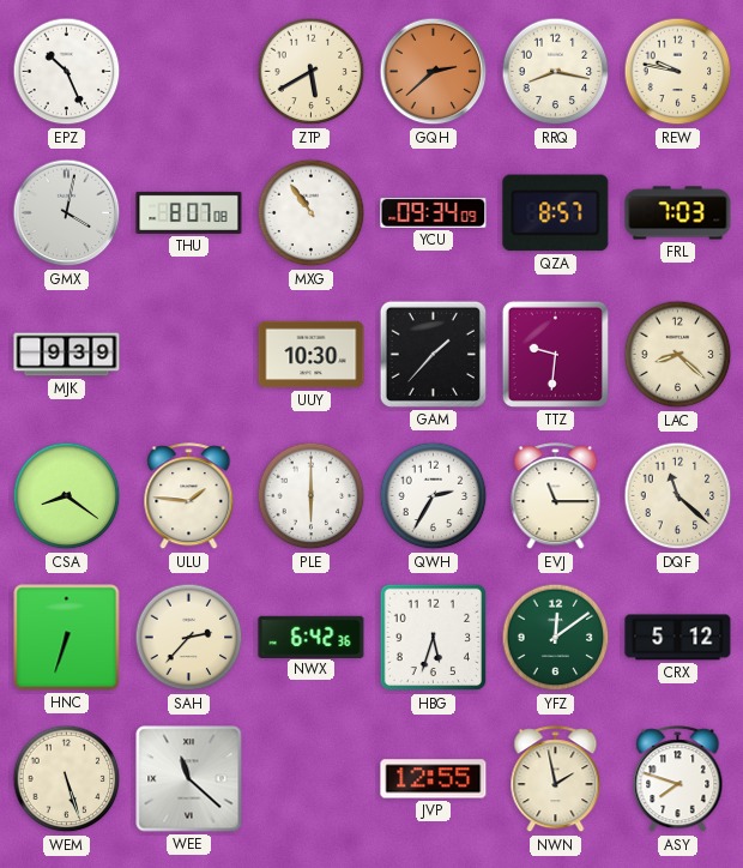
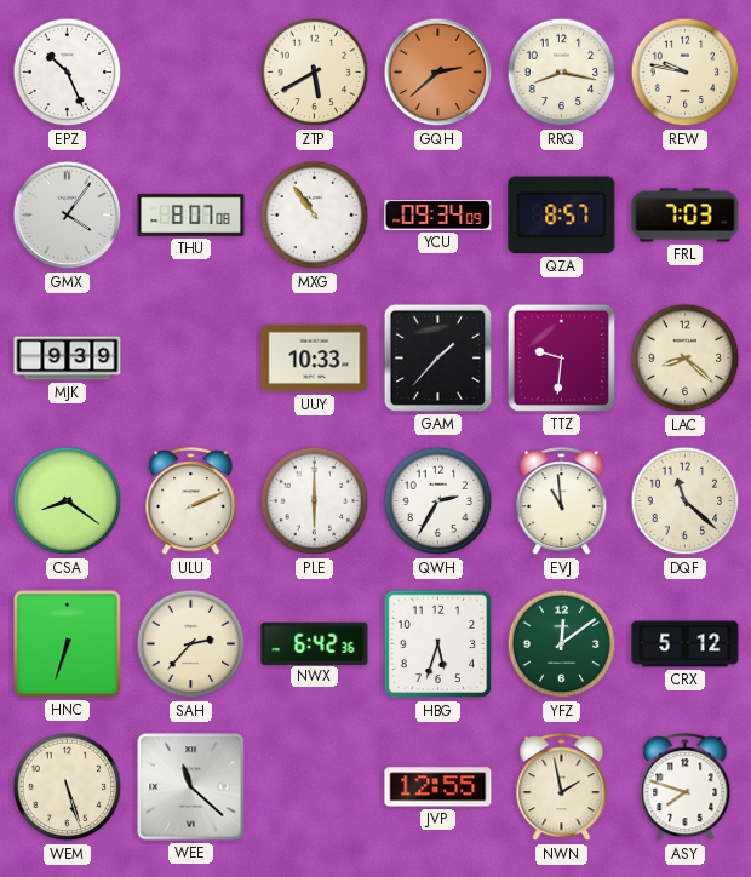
GMX: 4:02 -> 4:06
UUY: 10:30 -> 10:33
ULU: 1:46 -> 2:11
EVJ: 11:15 -> 10:59
